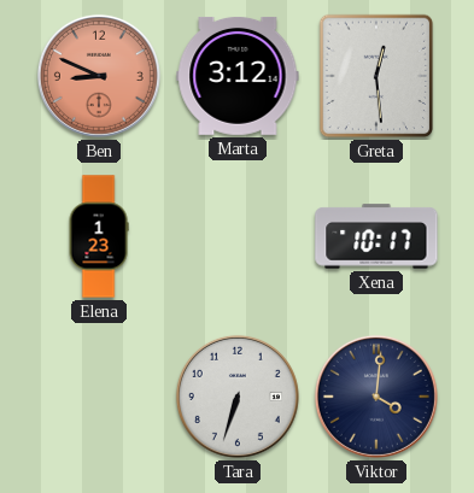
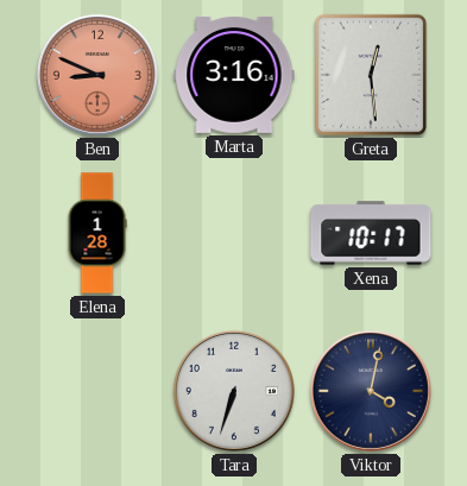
Marta: 3:12 -> 3:16
Elena: 1:23 -> 1:28
Viktor: 4:01 -> 4:02
